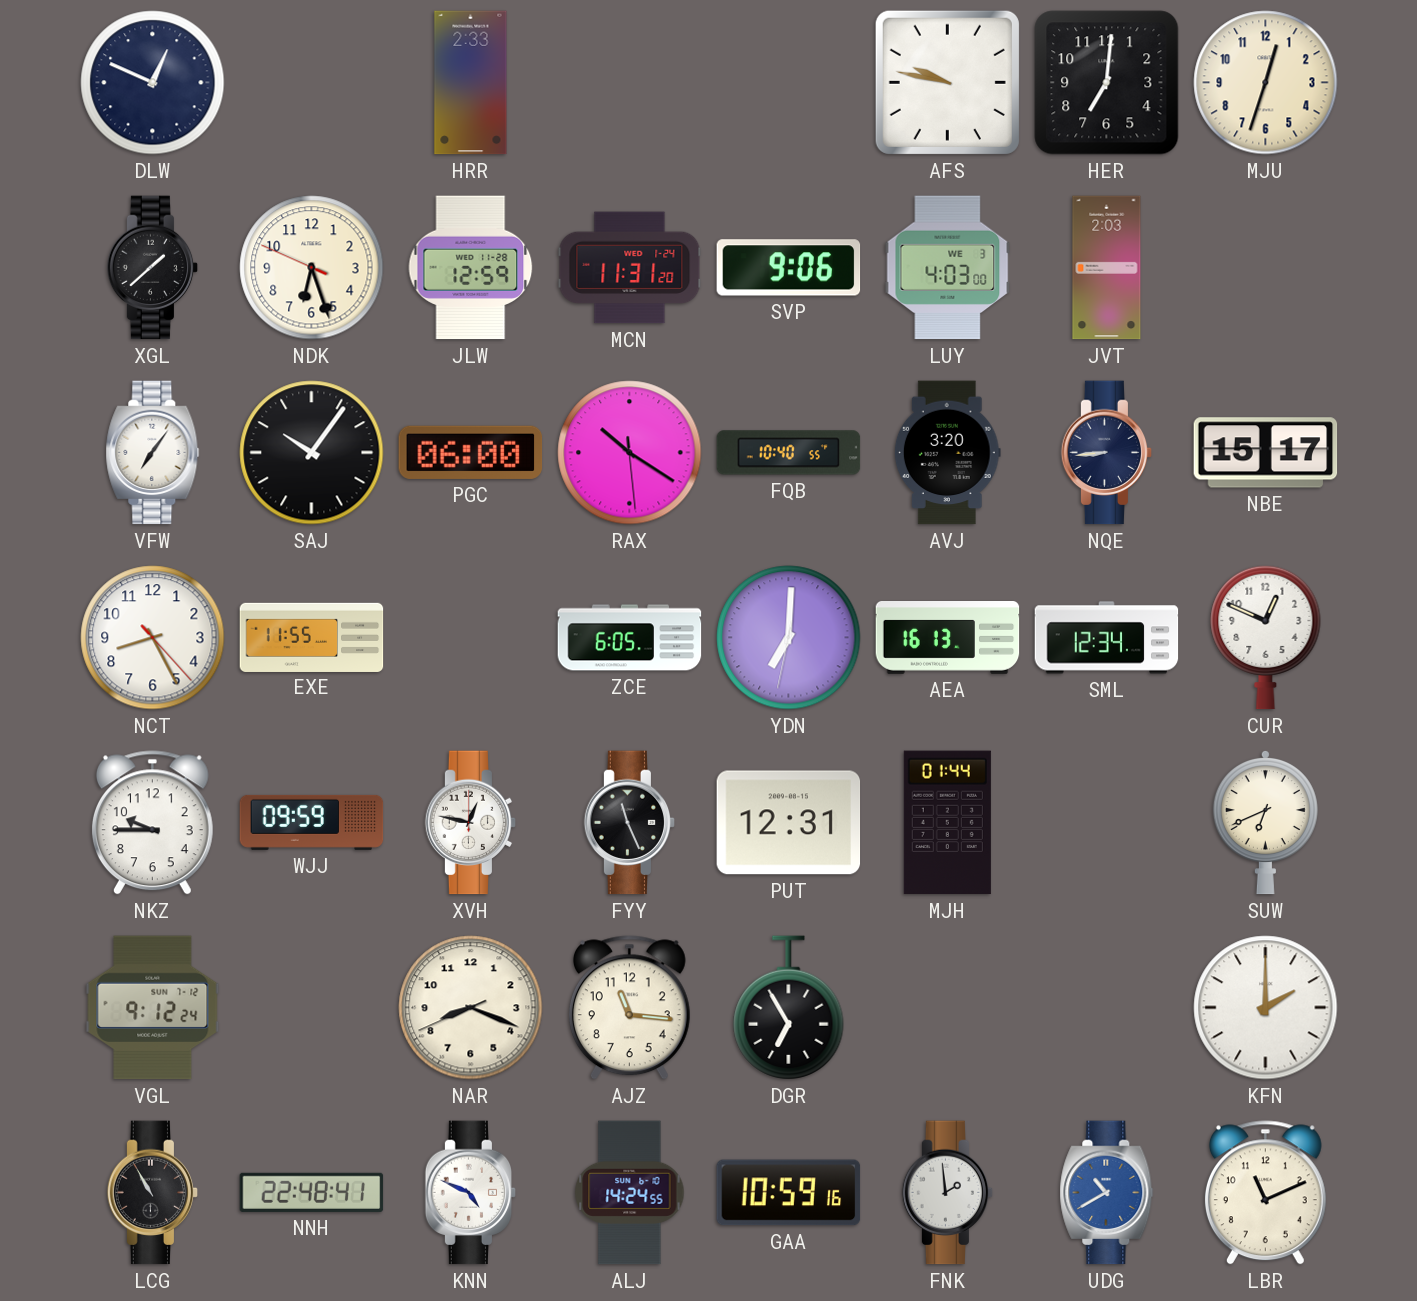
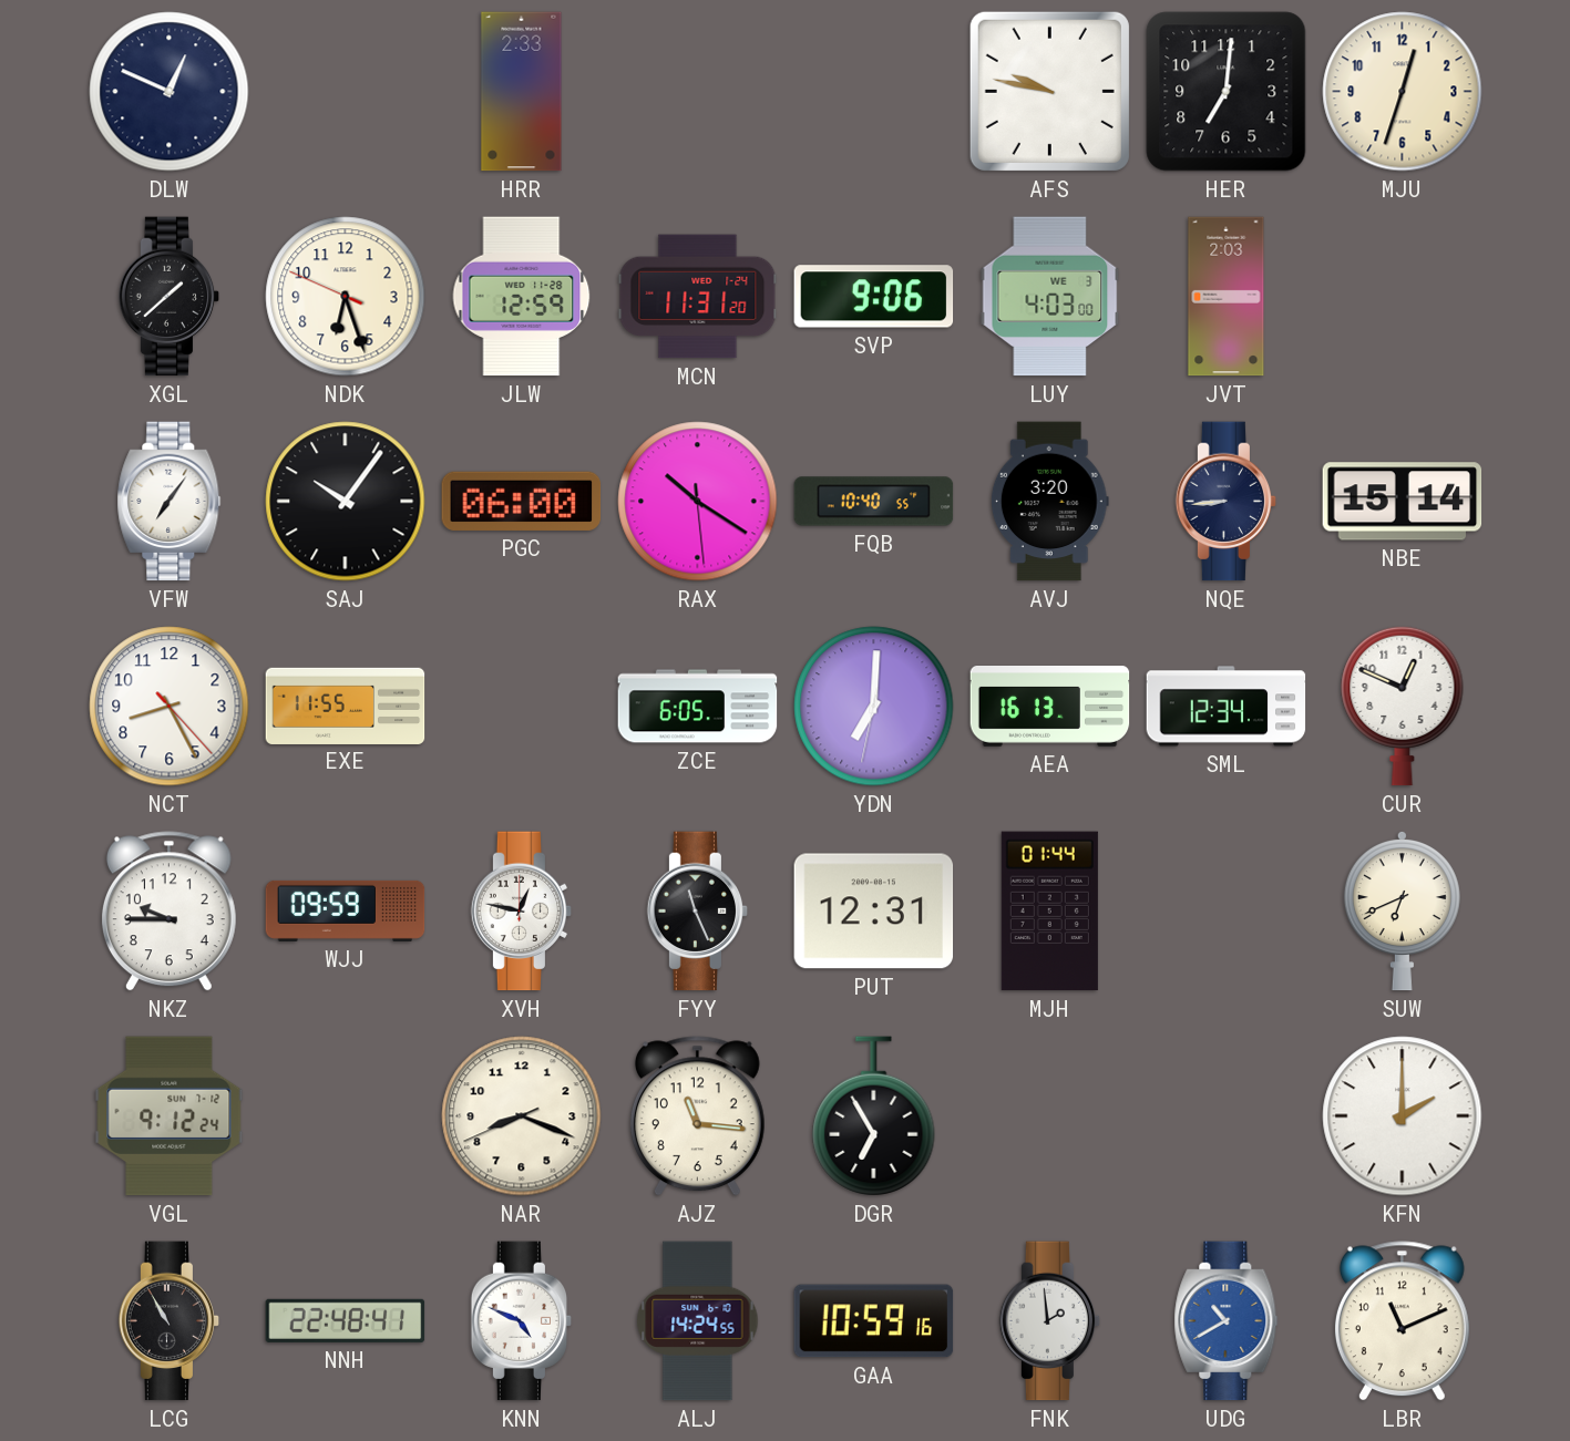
NBE: 15:17 -> 15:14
